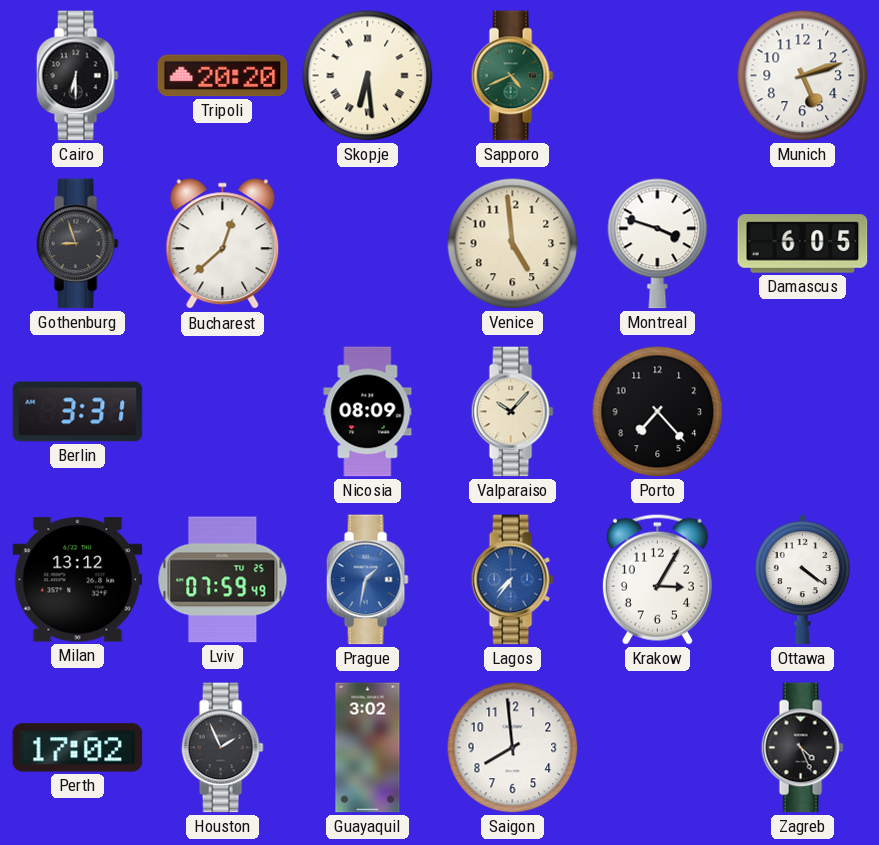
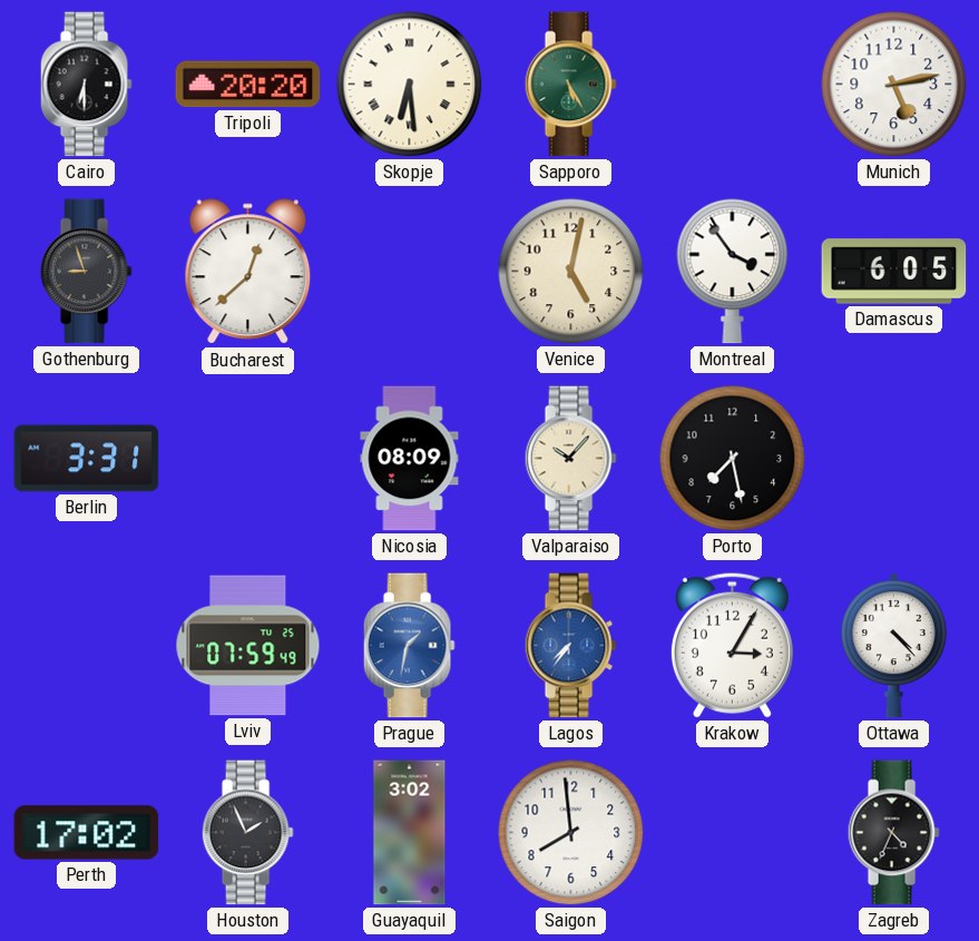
Sapporo: 4:41 -> 5:25
Munich: 5:12 -> 5:13
Venice: 4:59 -> 5:02
Montreal: 3:48 -> 3:54
Porto: 7:23 -> 7:28
Milan: 13:12 -> none
Ottawa: 4:21 -> 4:23
Zagreb: 4:26 -> 4:34
